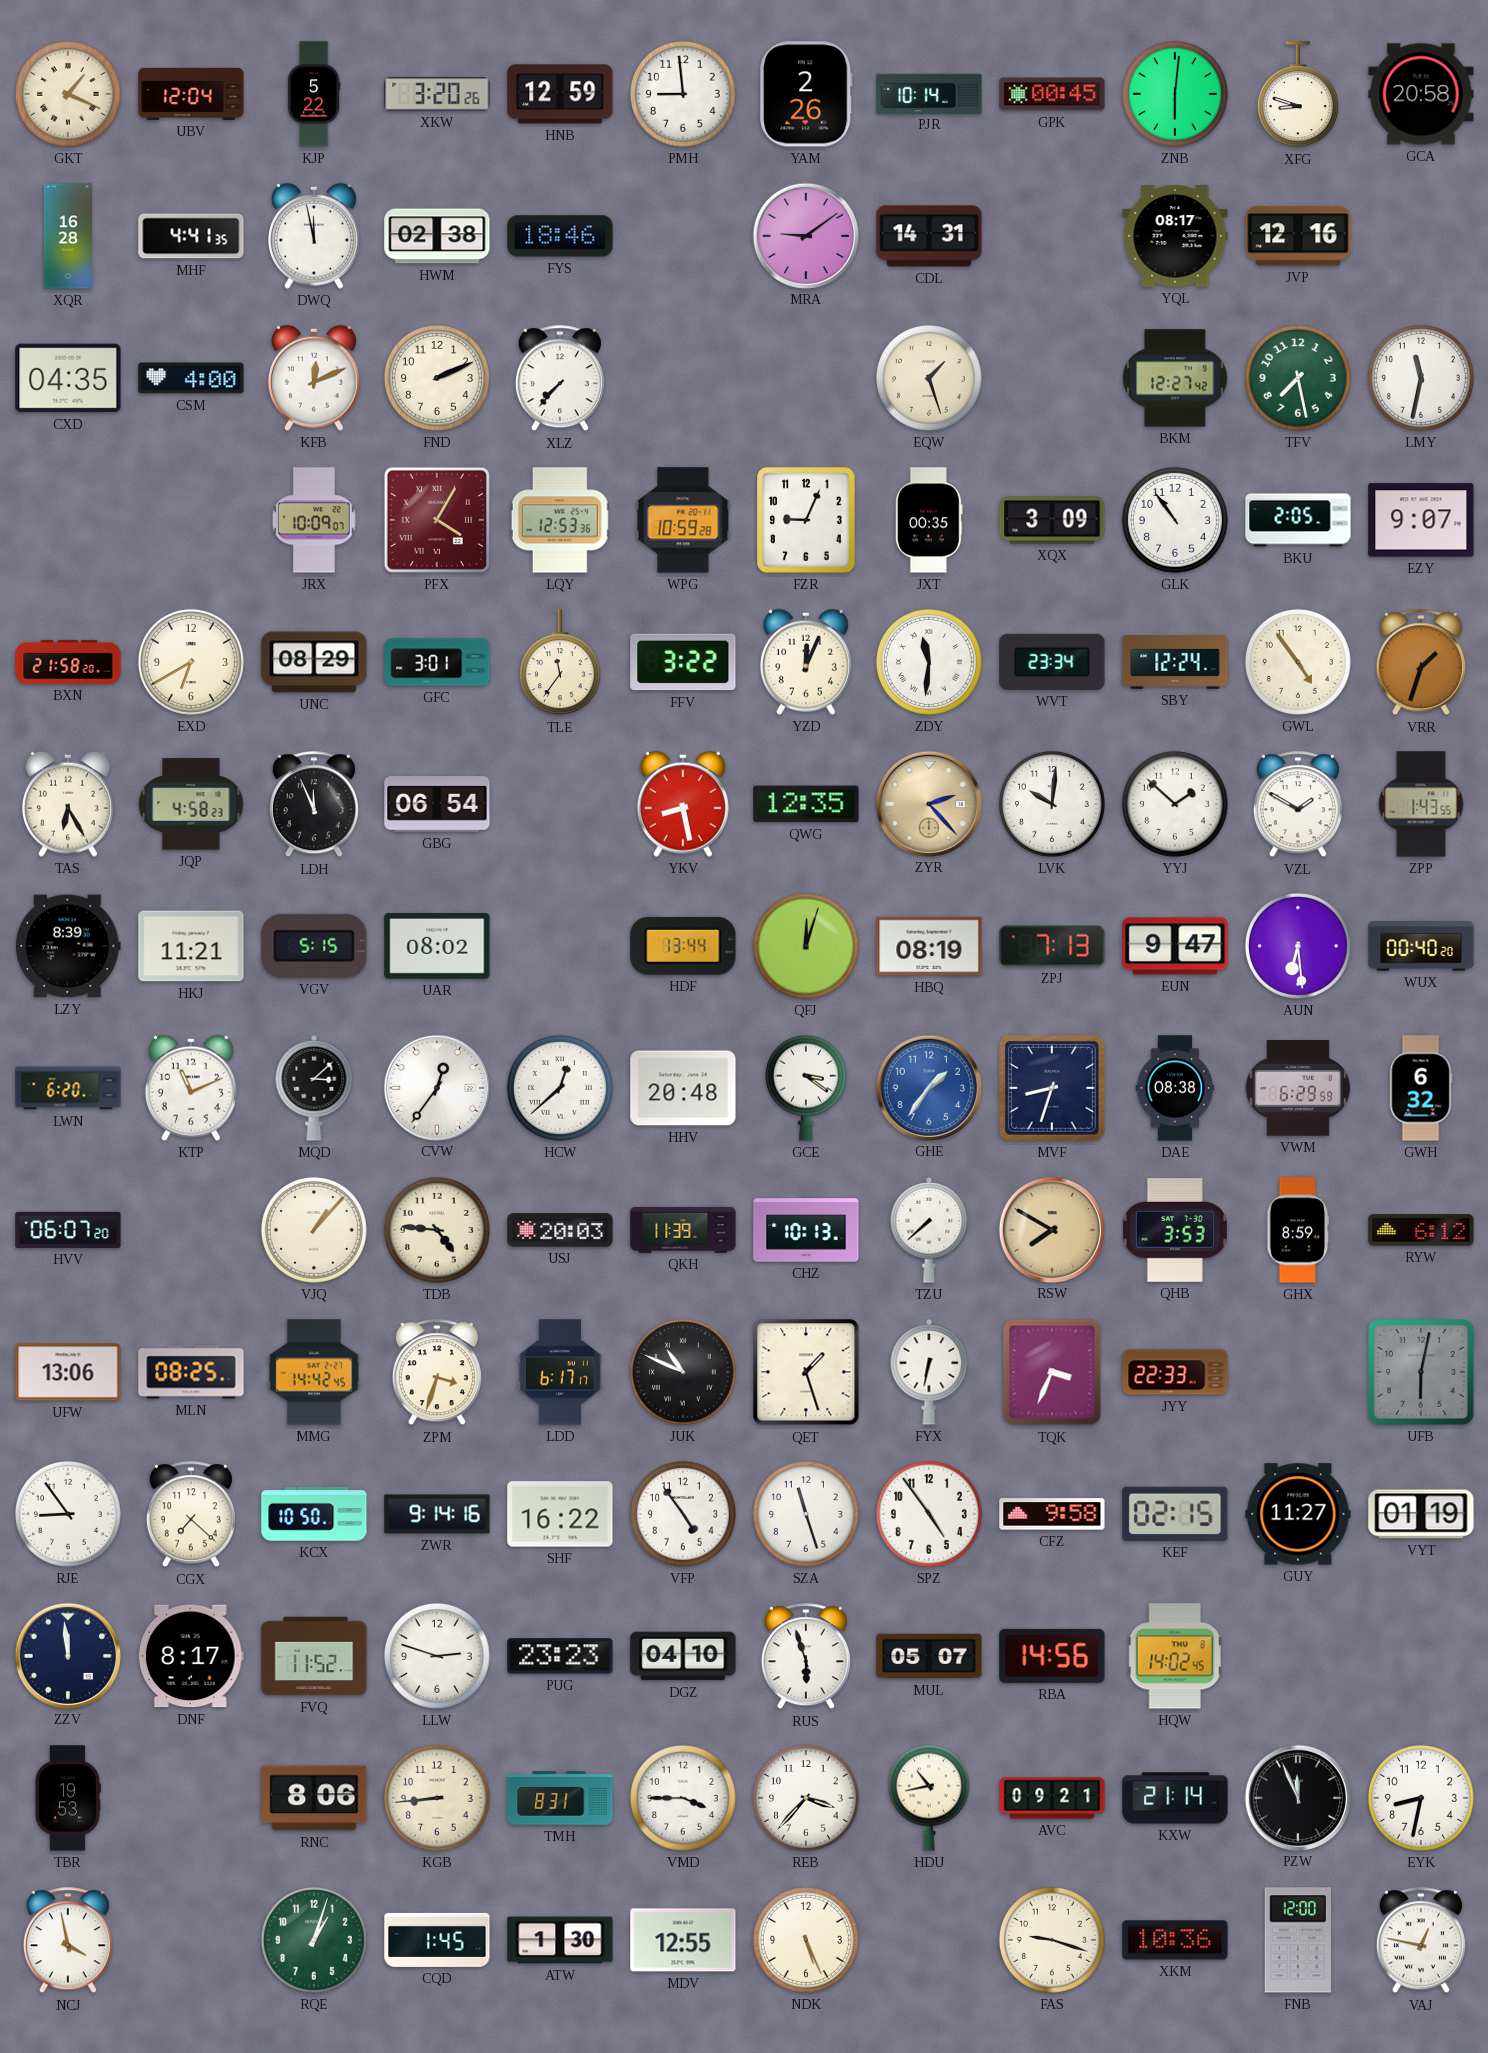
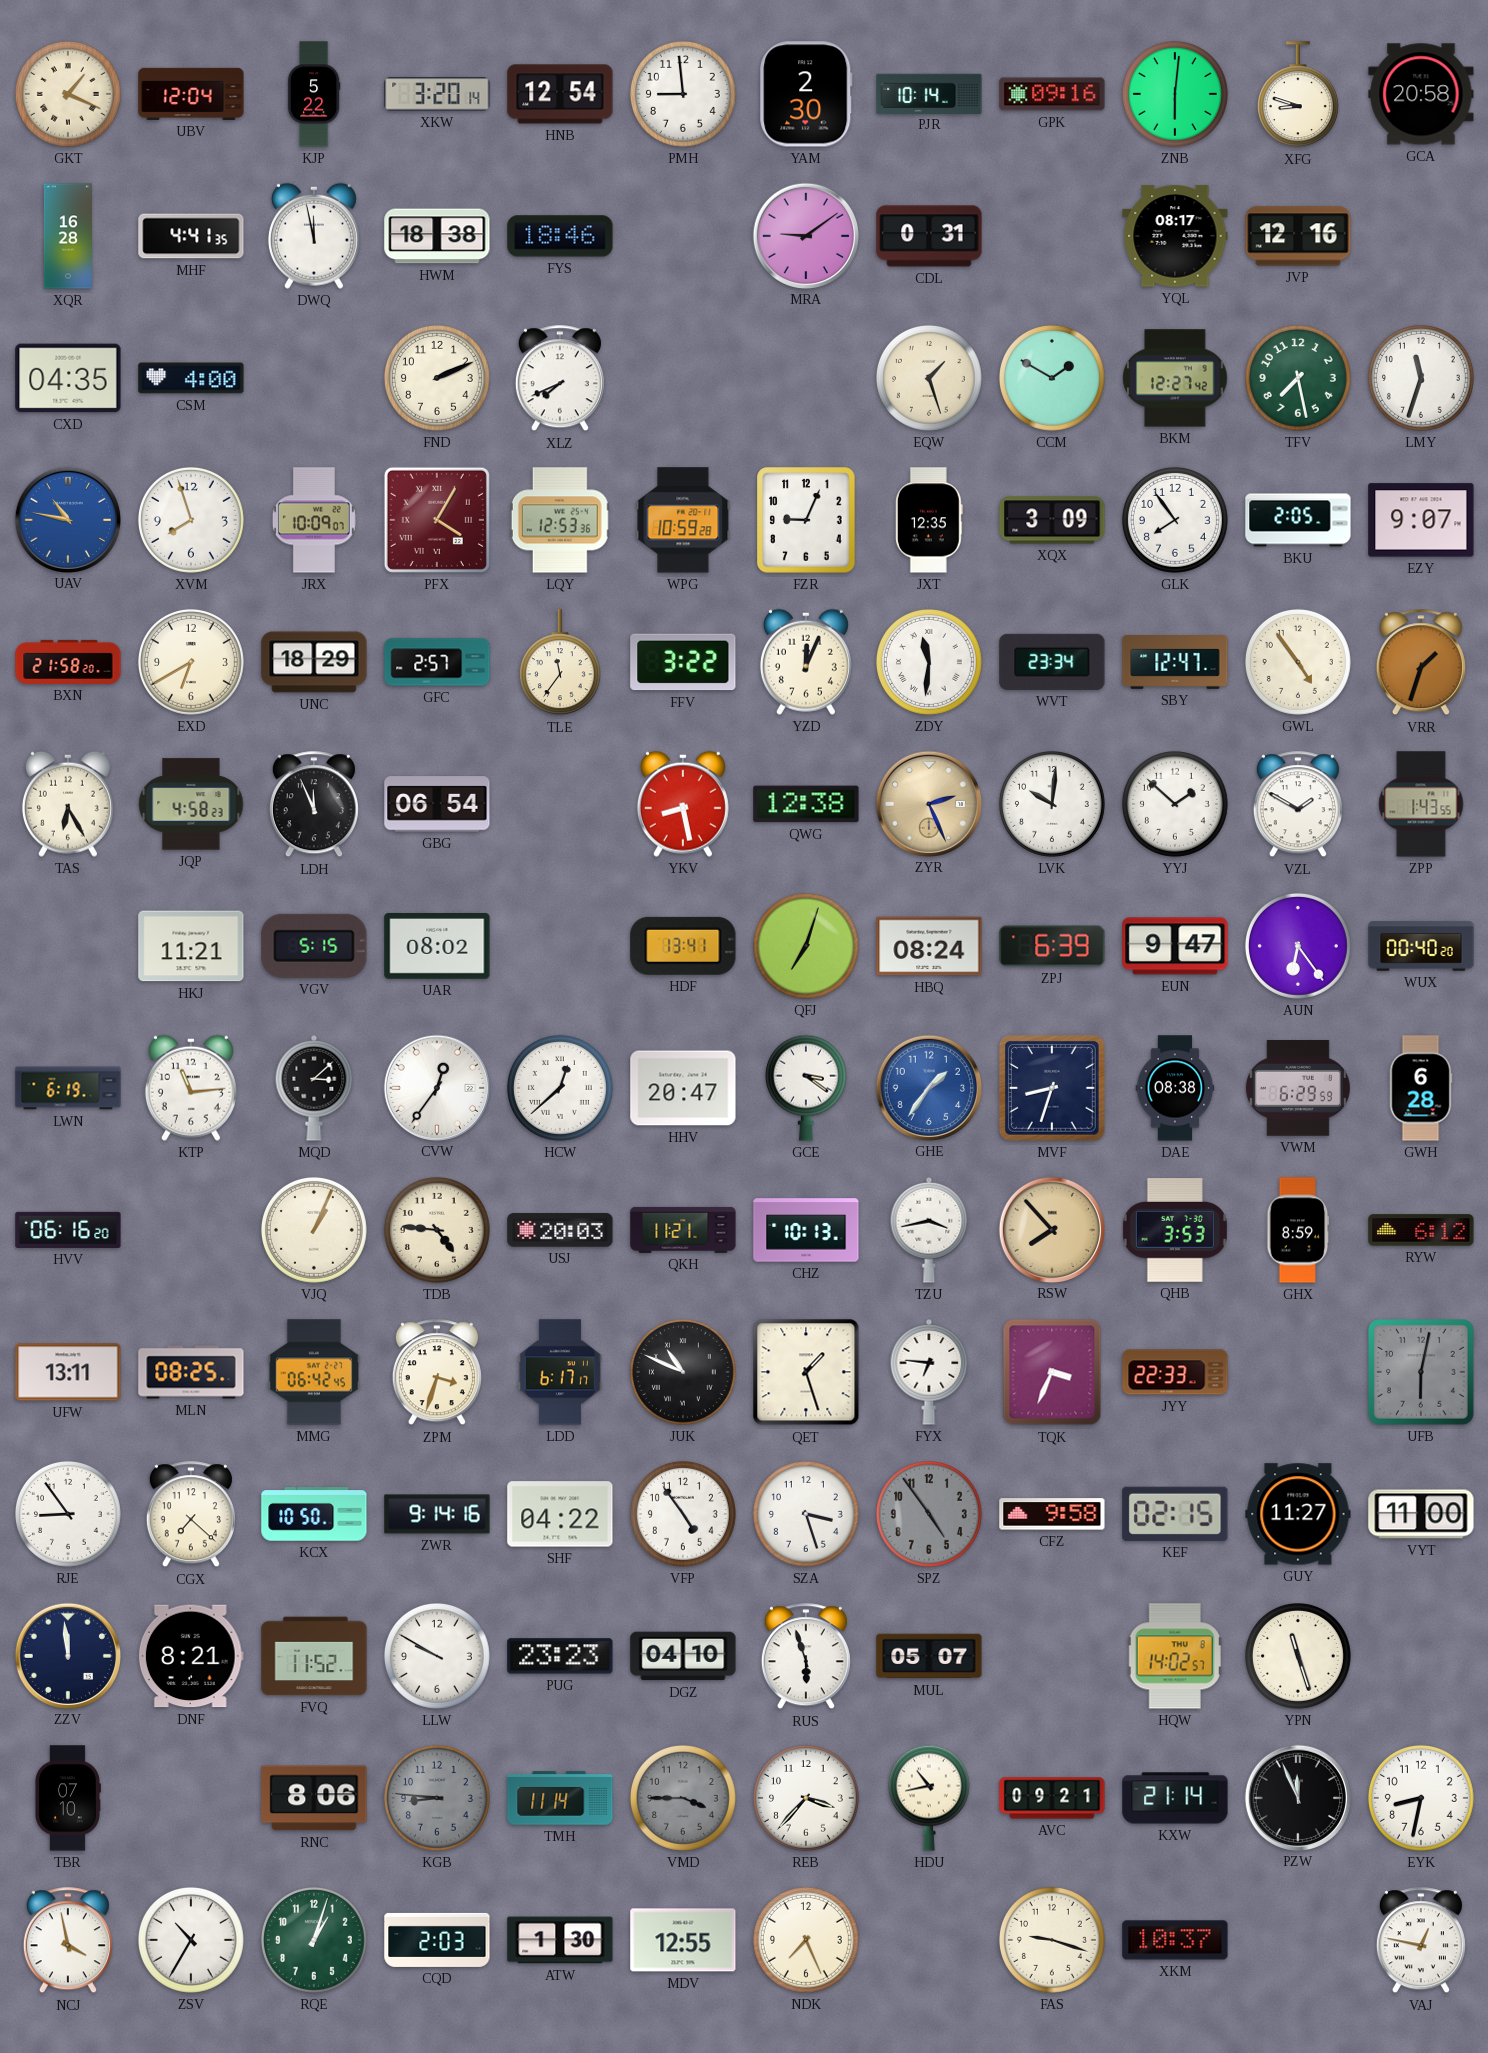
XKW: 3:20:26 -> 3:20:14
HNB: 12:59 -> 12:54
YAM: 2:26 -> 2:30
GPK: 00:45 -> 09:16
HWM: 02:38 -> 18:38
CDL: 14:31 -> 0:31
KFB: 12:11 -> none
XLZ: 7:37 -> 7:41
CCM: none -> 1:50
LMY: 11:32 -> 11:33
UAV: none -> 10:47
XVM: none -> 7:57
JXT: 00:35 -> 12:35
GLK: 10:54 -> 7:54
UNC: 08:29 -> 18:29
GFC: 3:01 -> 2:57
SBY: 12:24 -> 12:47
QWG: 12:35 -> 12:38
ZYR: 2:23 -> 2:26
LZY: 8:39 -> none
HDF: 13:44 -> 13:41
QFJ: 12:03 -> 7:03
HBQ: 08:19 -> 08:24
ZPJ: 7:13 -> 6:39
AUN: 6:29 -> 6:24
LWN: 6:20 -> 6:19
KTP: 11:11 -> 11:14
HHV: 20:48 -> 20:47
GWH: 6:32 -> 6:28
HVV: 06:07 -> 06:16
VJQ: 1:07 -> 1:04
QKH: 11:39 -> 11:21
TZU: 7:38 -> 3:43
RSW: 7:50 -> 7:53
UFW: 13:06 -> 13:11
MMG: 14:42 -> 06:42
FYX: 6:32 -> 6:46
SHF: 16:22 -> 04:22
SZA: 11:27 -> 3:27
SPZ dial: white -> grey
VYT: 01:19 -> 11:00
DNF: 8:17 -> 8:21
LLW: 2:48 -> 9:50
RBA: 14:56 -> none
HQW: 14:02:45 -> 14:02:57
YPN: none -> 11:27
TBR: 19:53 -> 07:10
KGB: 8:44 -> 8:46
KGB dial: cream -> grey
TMH: 8:31 -> 11:14
VMD dial: white -> grey
ZSV: none -> 10:35
CQD: 1:45 -> 2:03
NDK: 5:26 -> 7:26
XKM: 10:36 -> 10:37
FNB: 12:00 -> none
